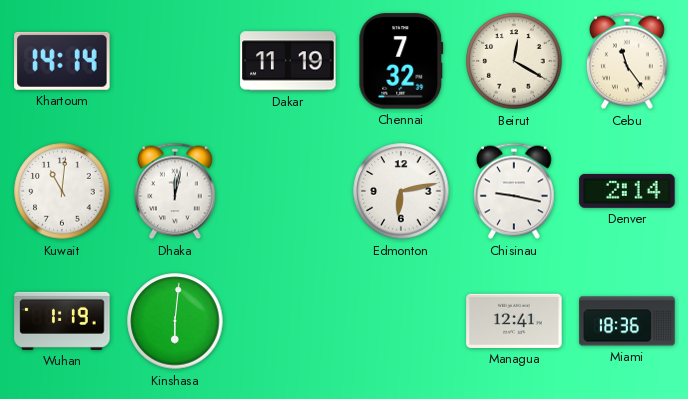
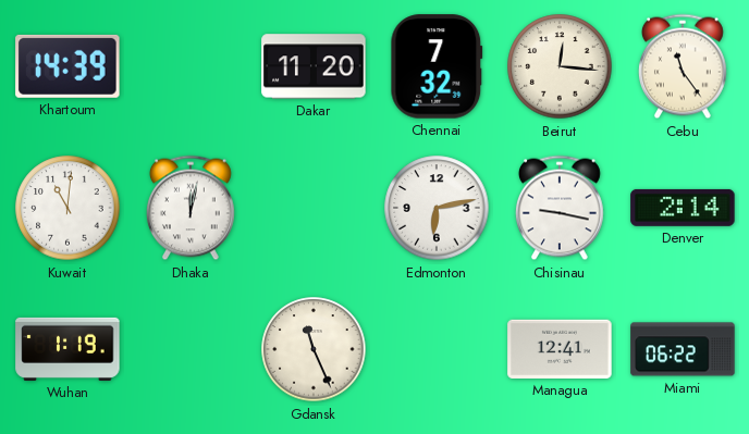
Khartoum: 14:14 -> 14:39
Dakar: 11:19 -> 11:20
Beirut: 12:20 -> 12:16
Kinshasa: 6:01 -> none
Gdansk: none -> 11:26
Miami: 18:36 -> 06:22
